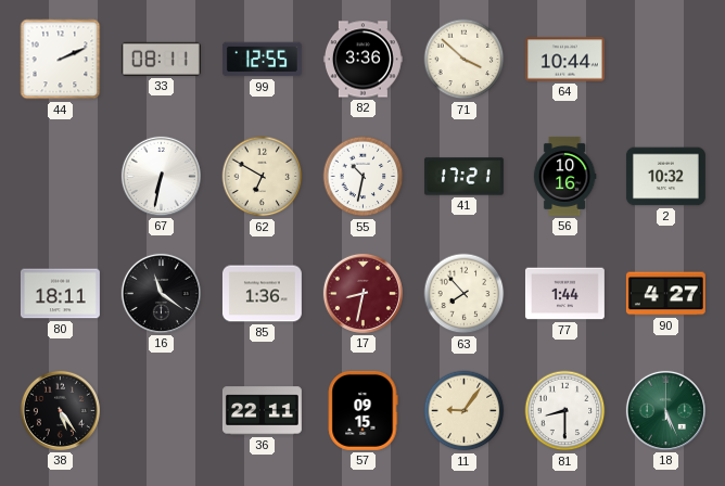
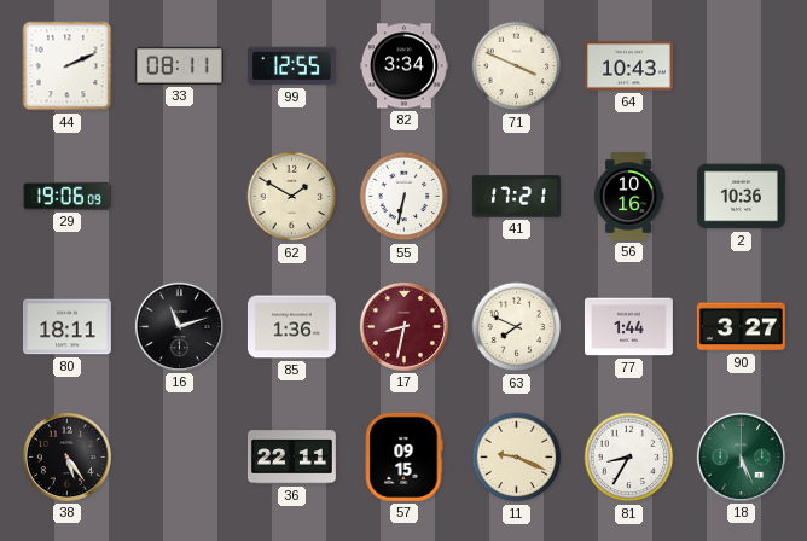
82: 3:36 -> 3:34
71: 3:52 -> 3:49
64: 10:44 -> 10:43
29: none -> 19:06
67: 6:32 -> none
62: 6:50 -> 1:50
55: 10:32 -> 6:32
2: 10:32 -> 10:36
16: 11:21 -> 11:12
63: 7:53 -> 7:49
90: 4:27 -> 3:27
11: 9:06 -> 9:19
81: 8:30 -> 8:35
